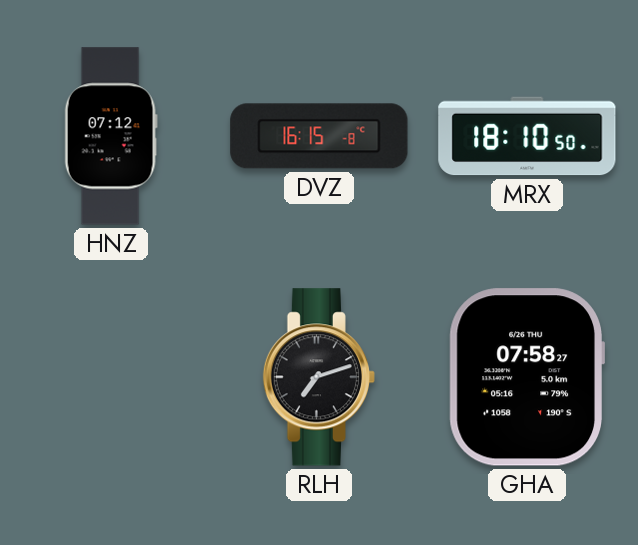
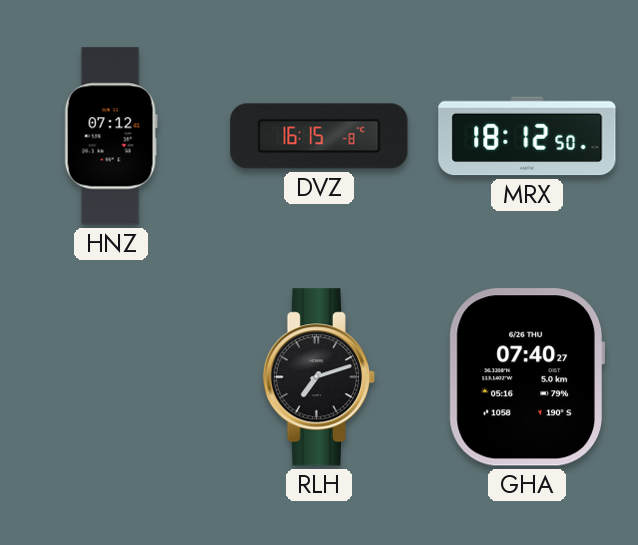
MRX: 18:10 -> 18:12
GHA: 07:58 -> 07:40
